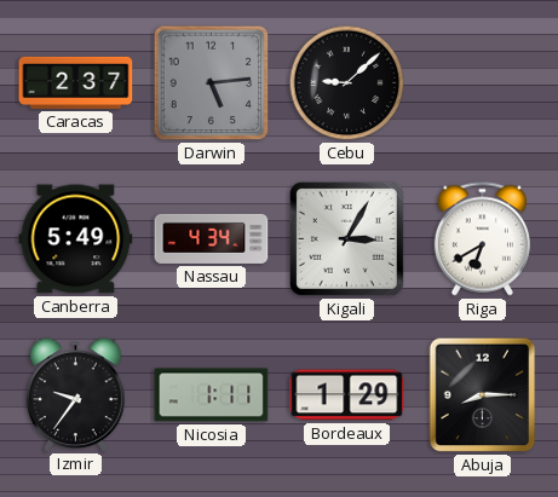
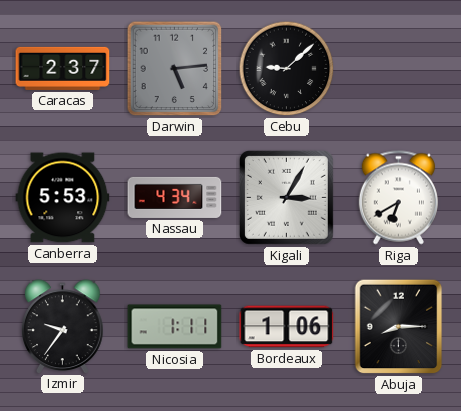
Canberra: 5:49 -> 5:53
Bordeaux: 1:29 -> 1:06
